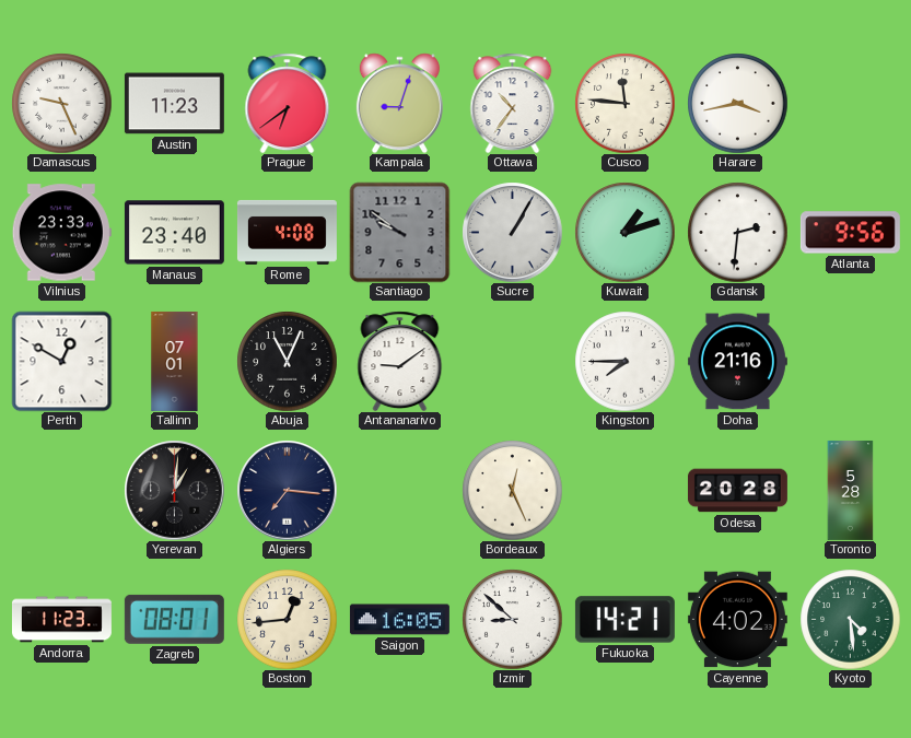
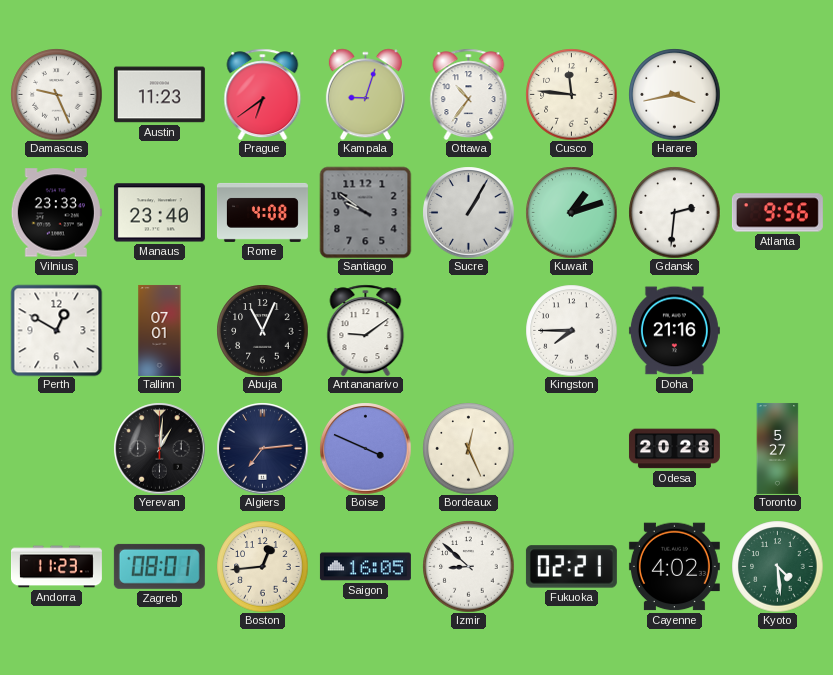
Algiers: 7:16 -> 7:14
Boise: none -> 3:49
Toronto: 5:28 -> 5:27
Fukuoka: 14:21 -> 02:21
